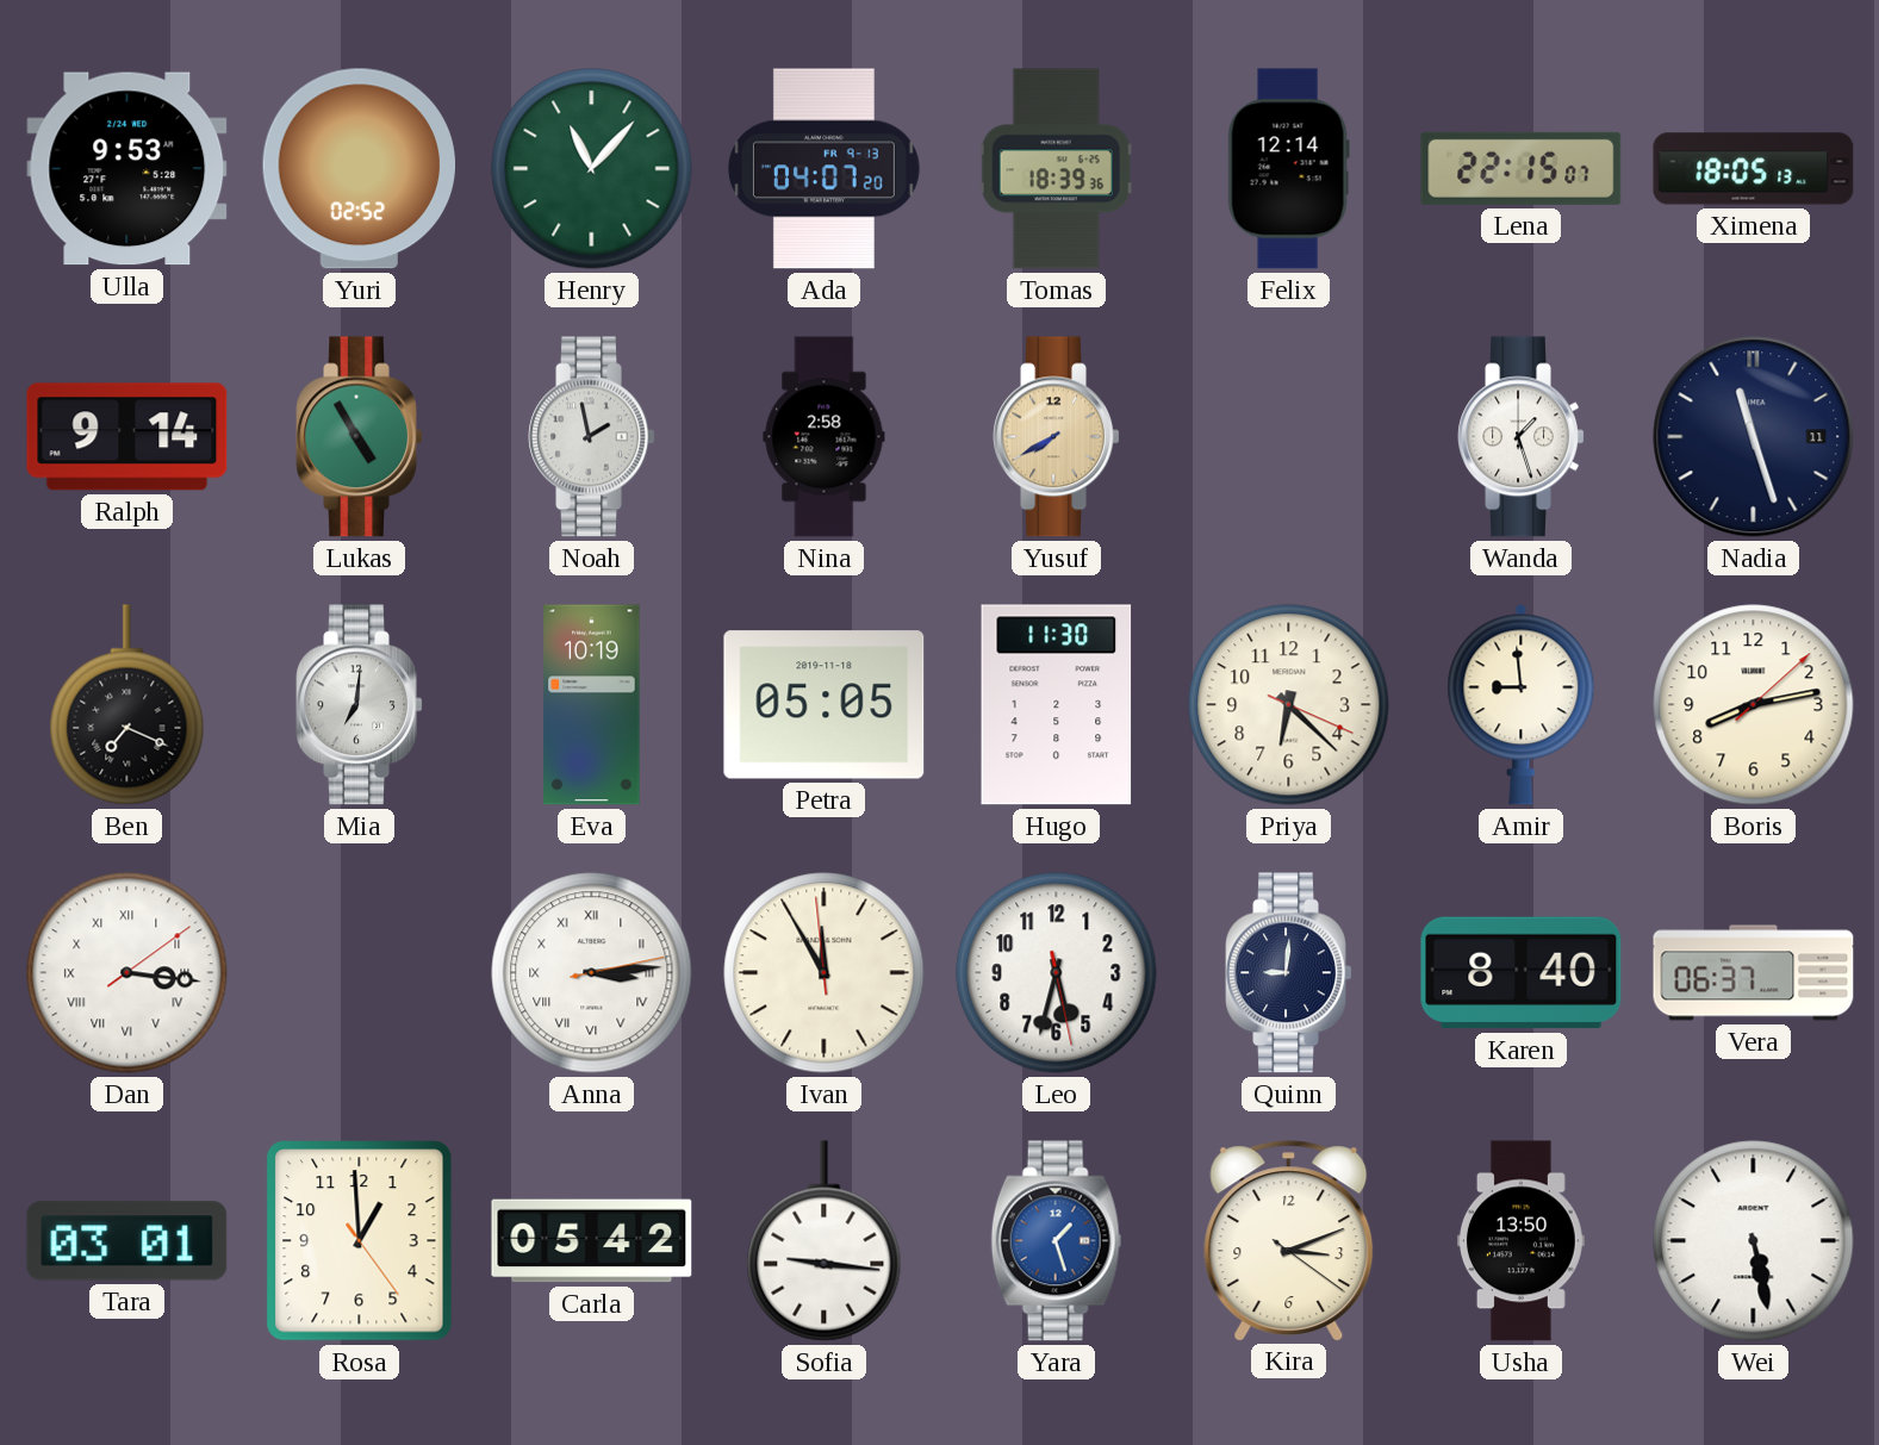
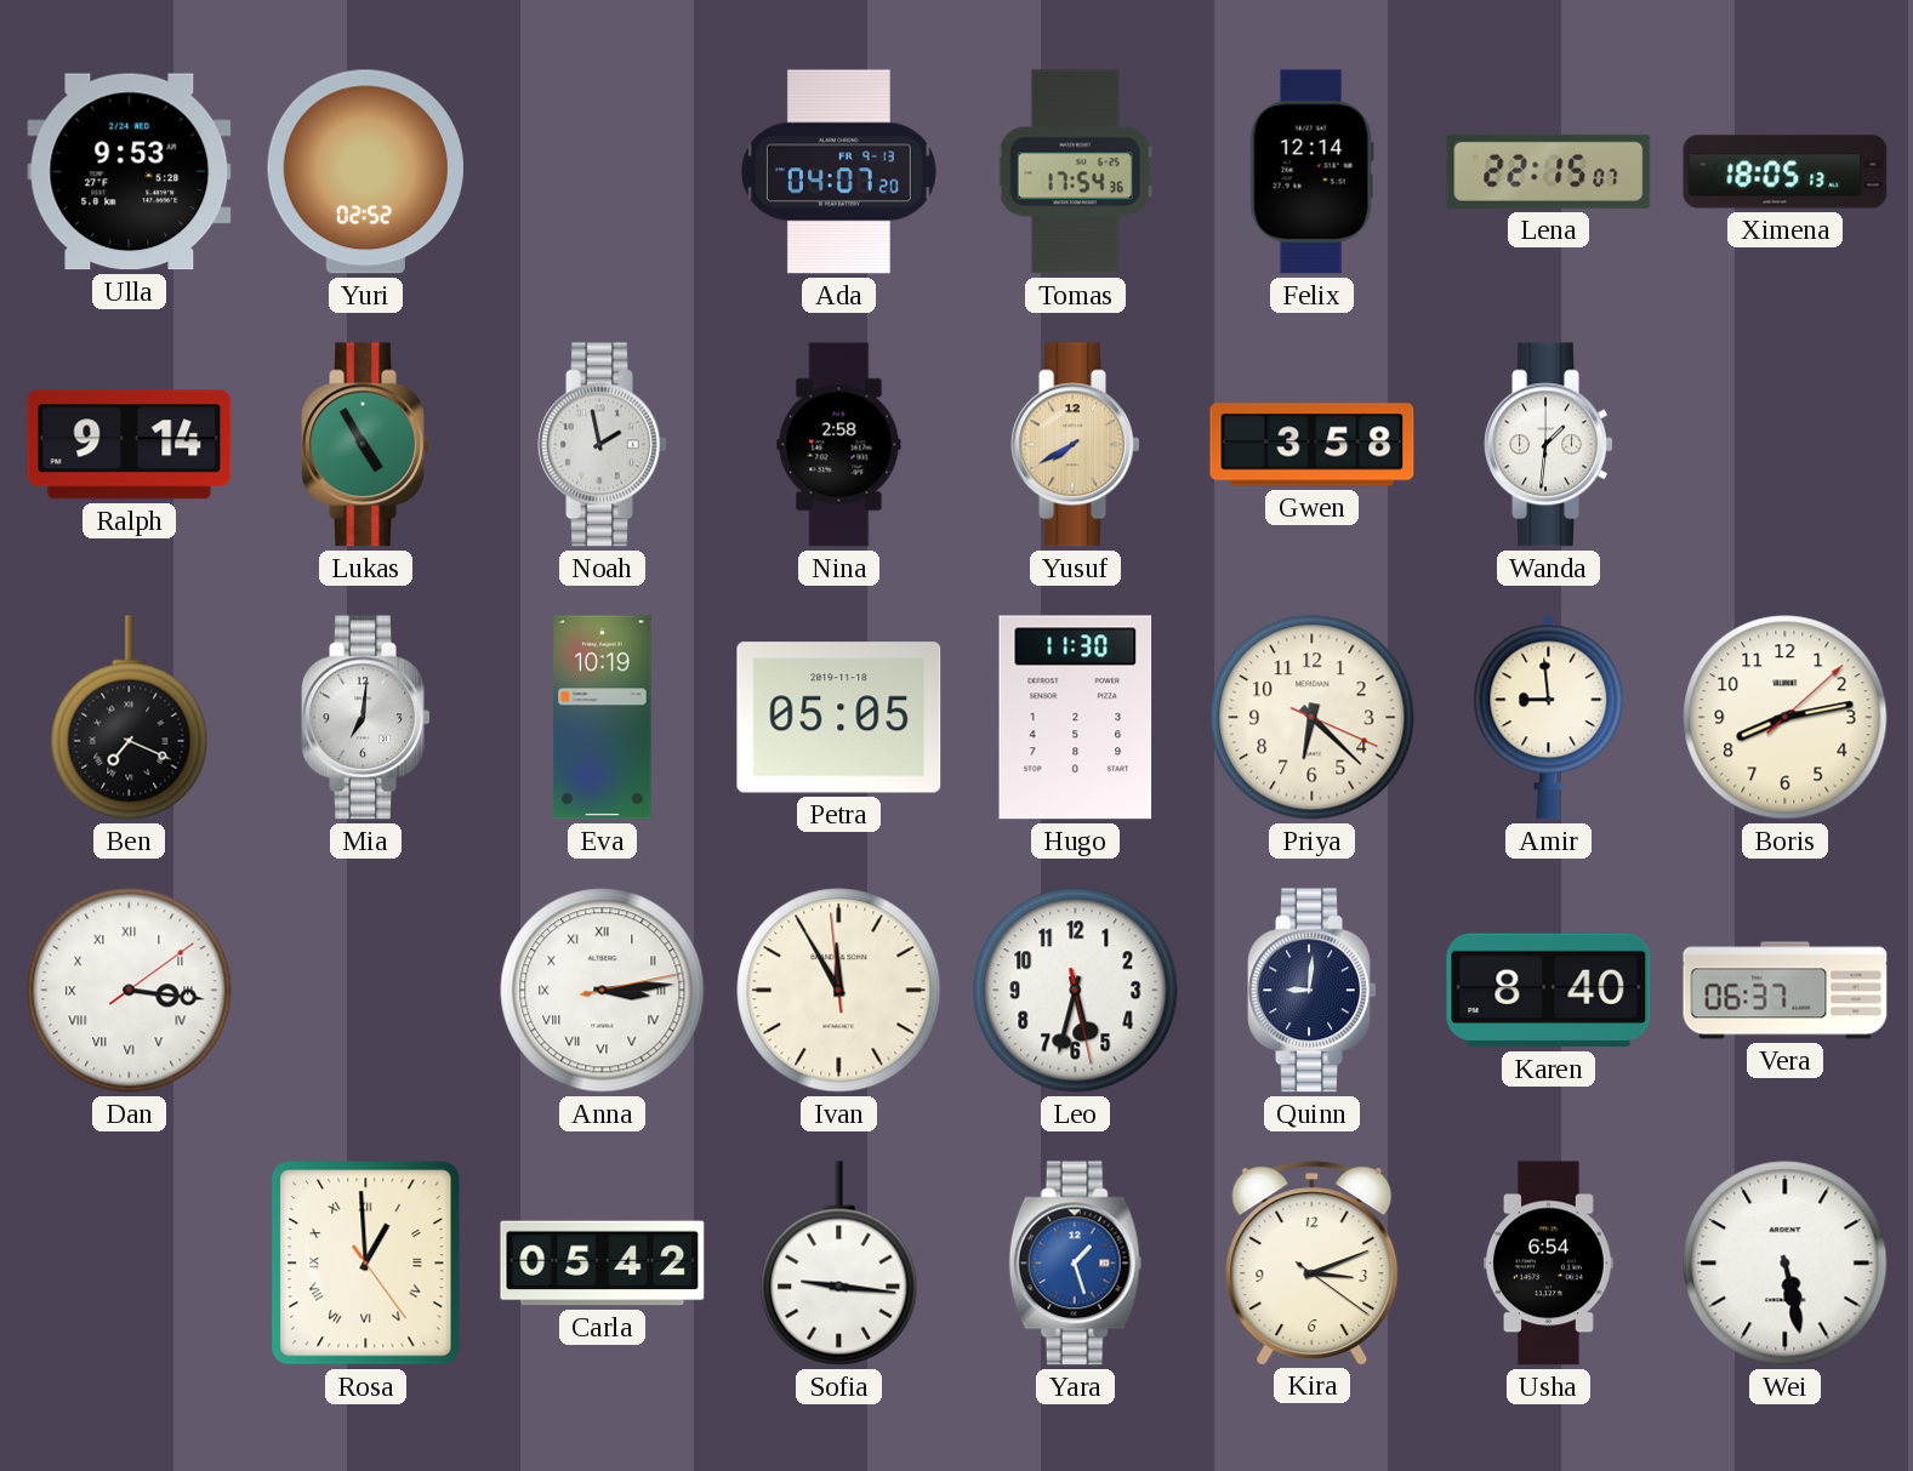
Henry: 11:07 -> none
Tomas: 18:39 -> 17:54
Gwen: none -> 3:58
Wanda: 1:27 -> 1:31
Nadia: 11:27 -> none
Tara: 03:01 -> none
Rosa numerals: Arabic -> Roman
Usha: 13:50 -> 6:54
